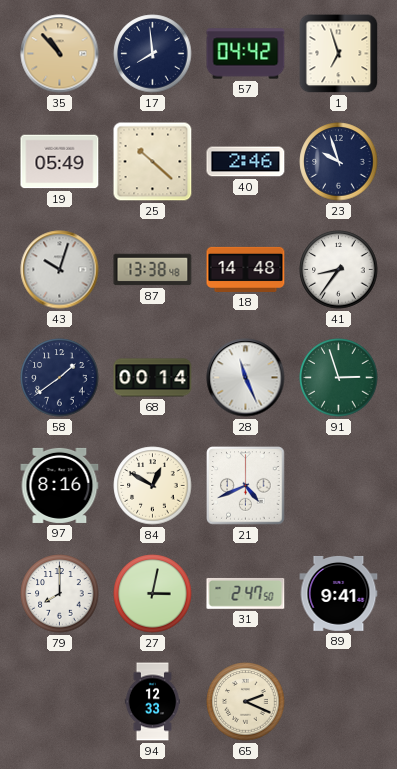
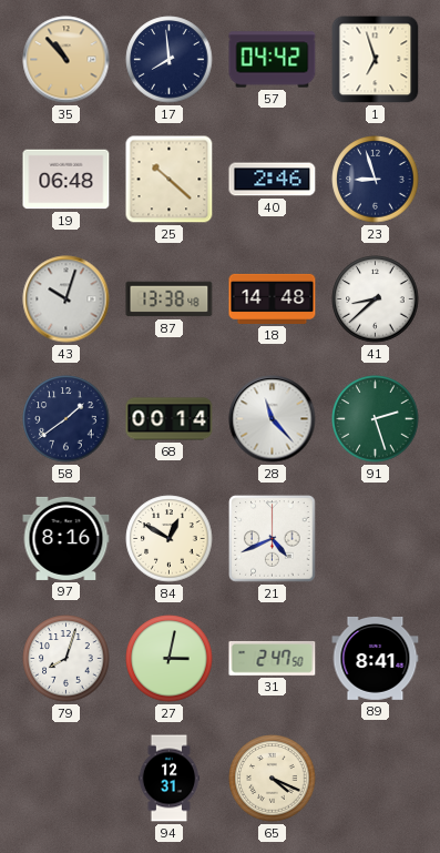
19: 05:49 -> 06:48
23: 9:57 -> 8:57
41: 8:36 -> 8:38
28: 11:26 -> 11:23
91: 2:57 -> 2:27
79: 8:00 -> 8:03
89: 9:41 -> 8:41
94: 12:33 -> 12:31
65: 2:19 -> 4:19
